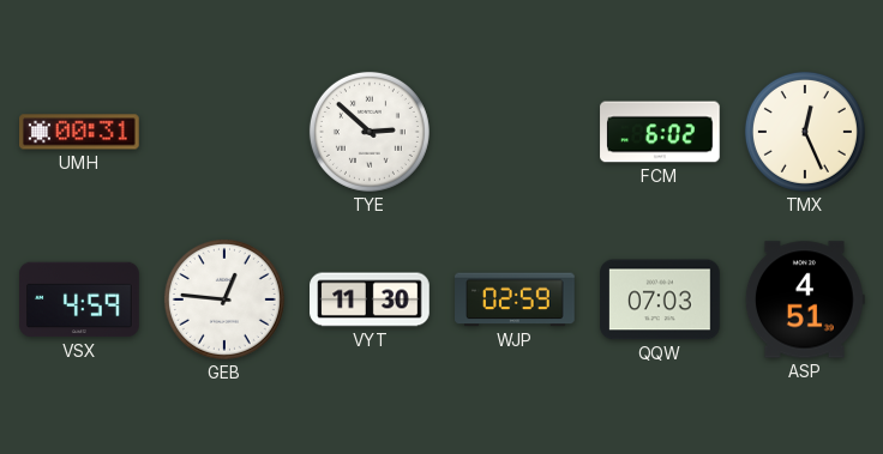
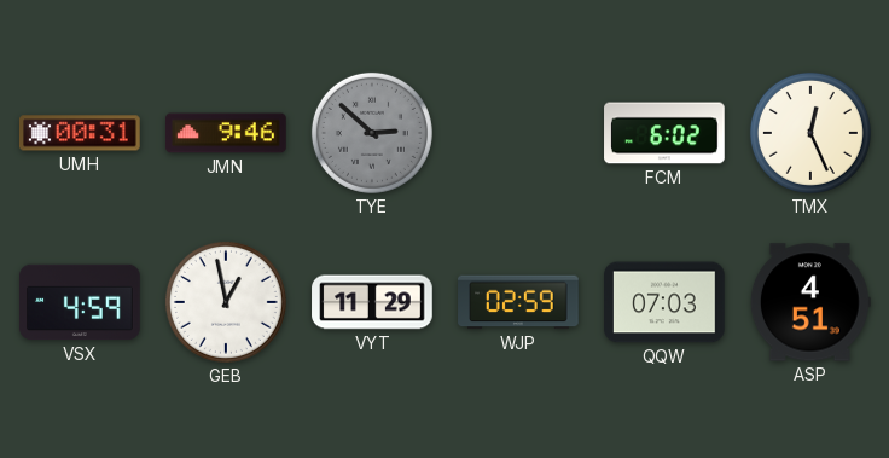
JMN: none -> 9:46
TYE dial: white -> grey
GEB: 12:46 -> 12:58
VYT: 11:30 -> 11:29
